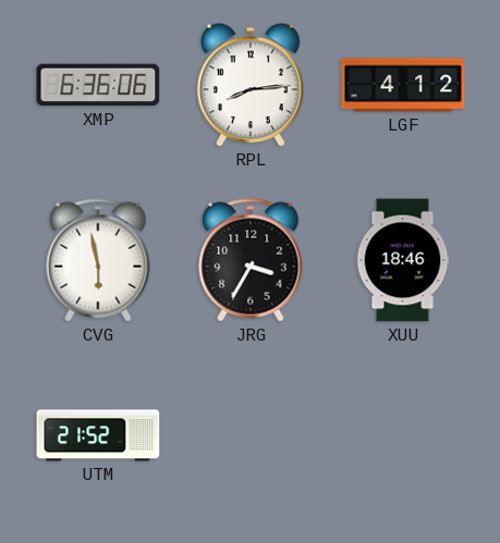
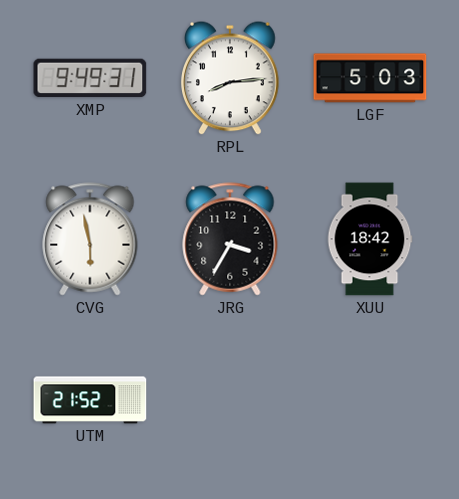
XMP: 6:36 -> 9:49
LGF: 4:12 -> 5:03
XUU: 18:46 -> 18:42
